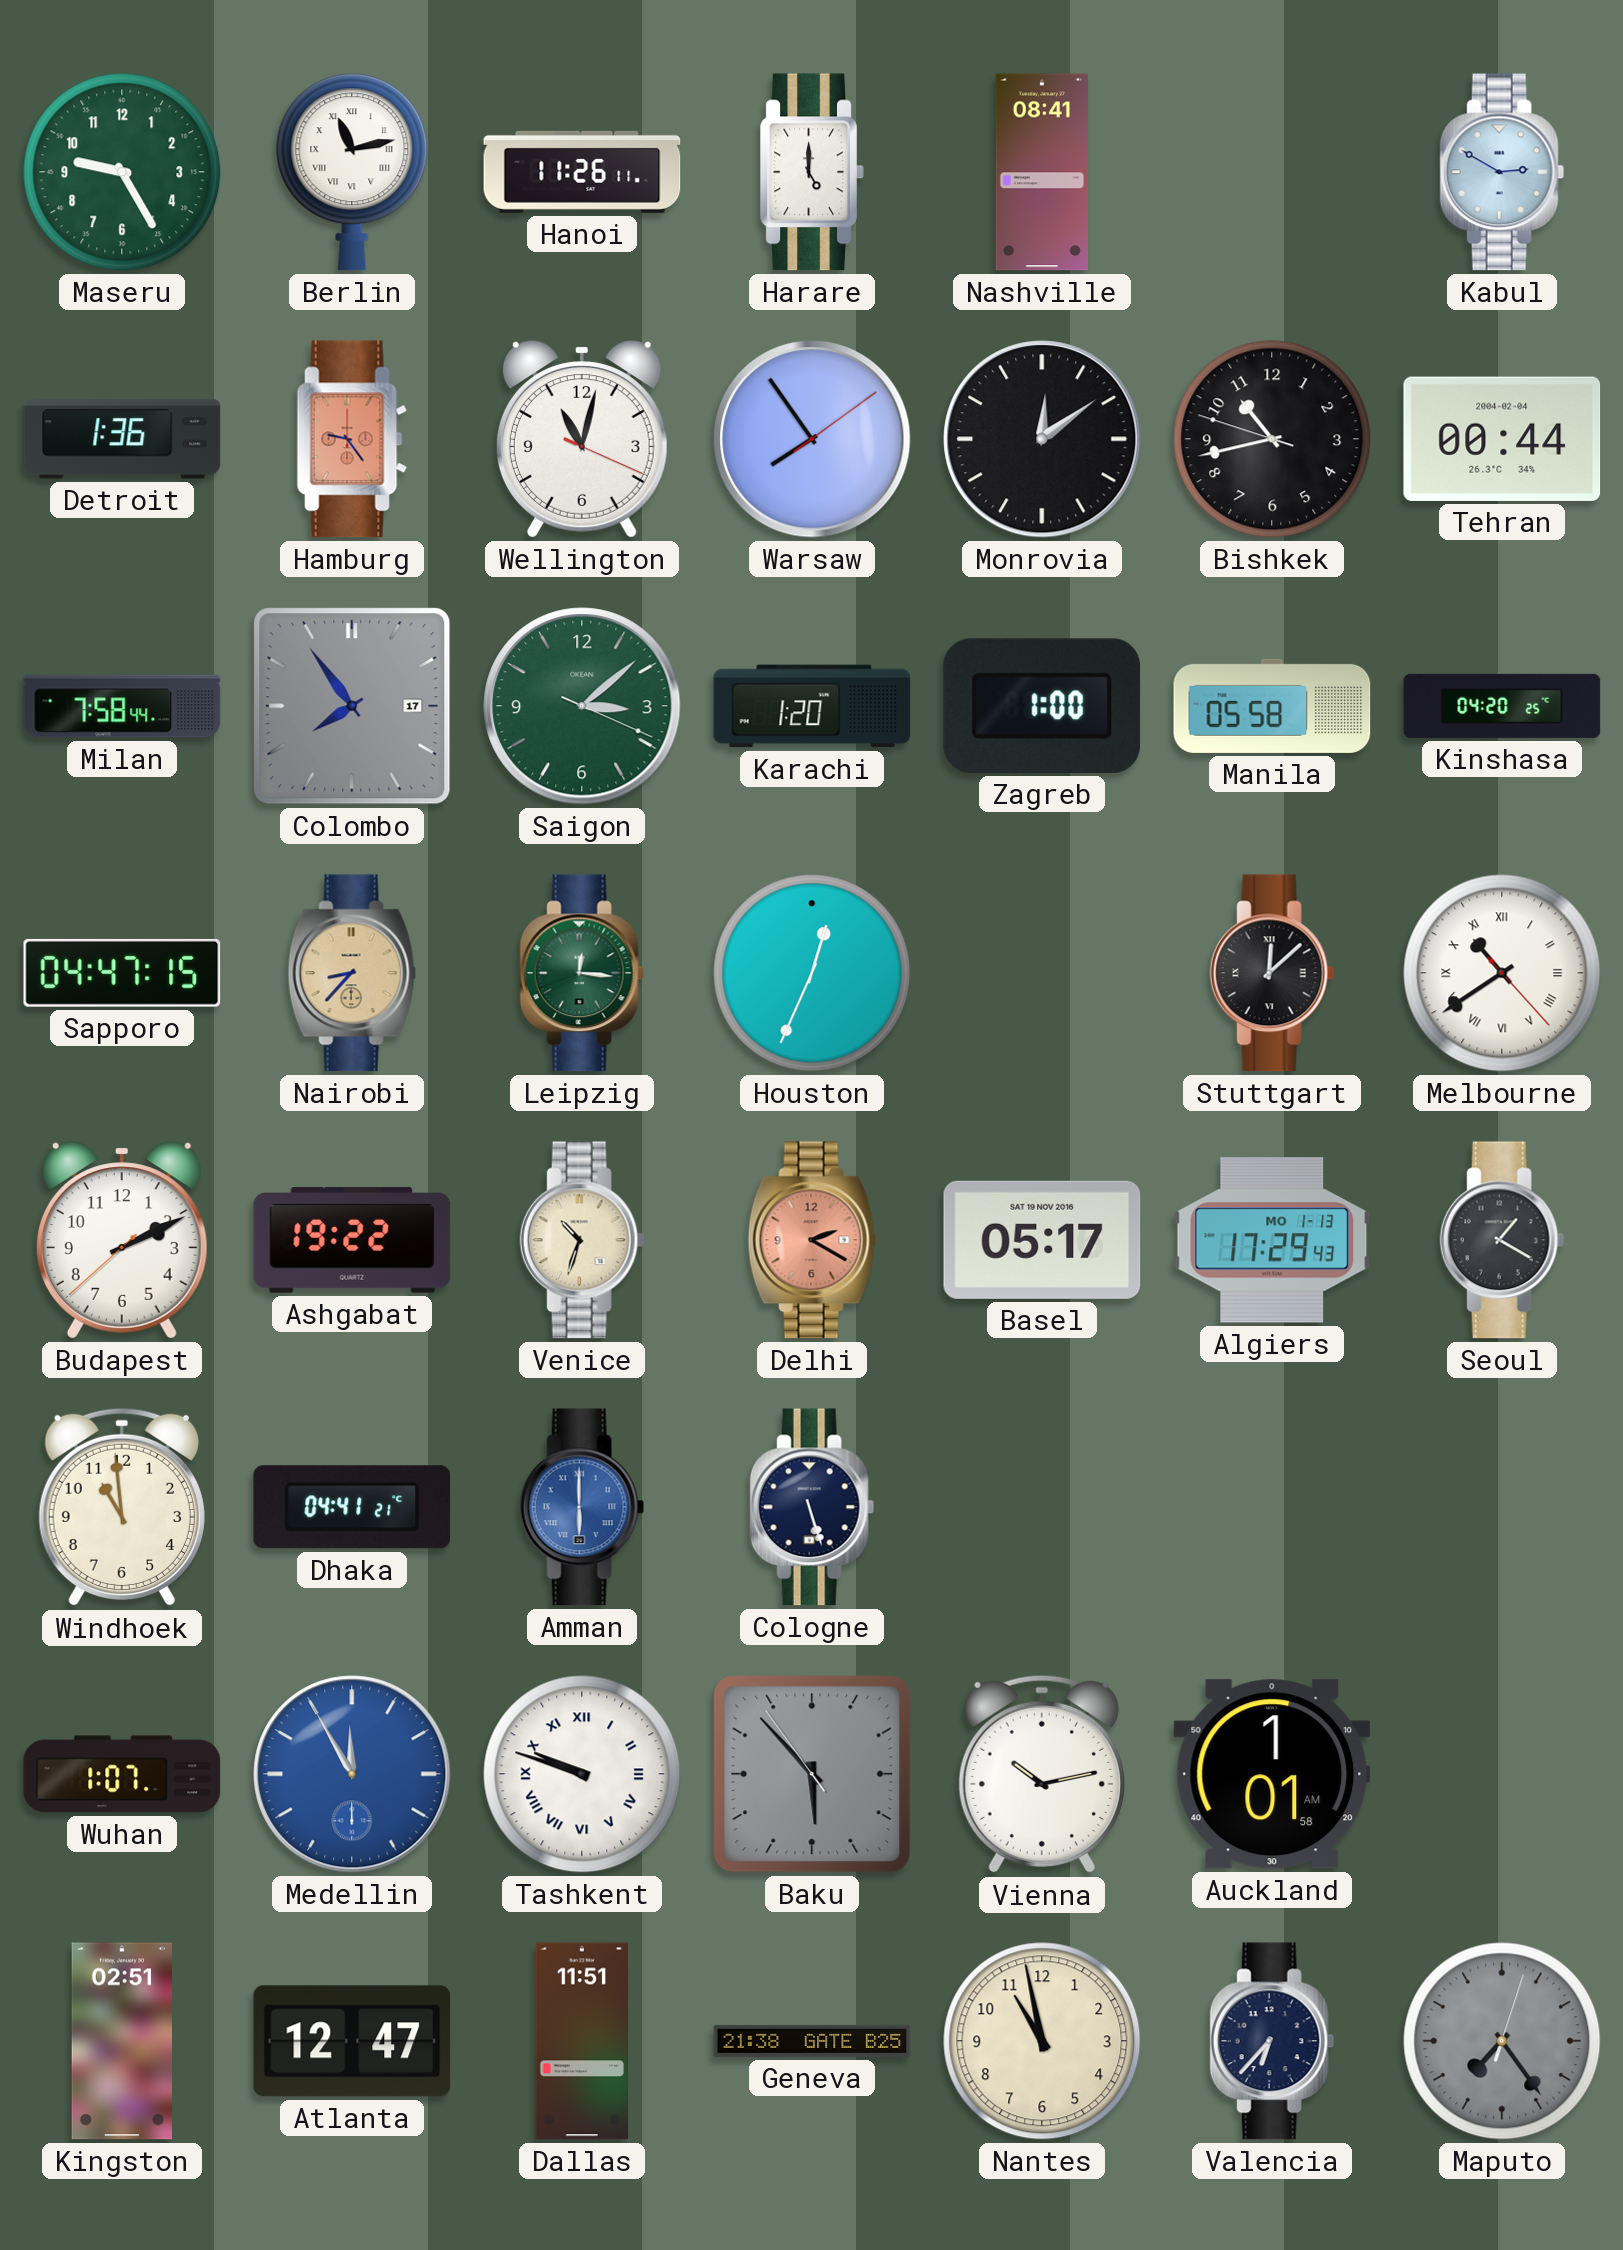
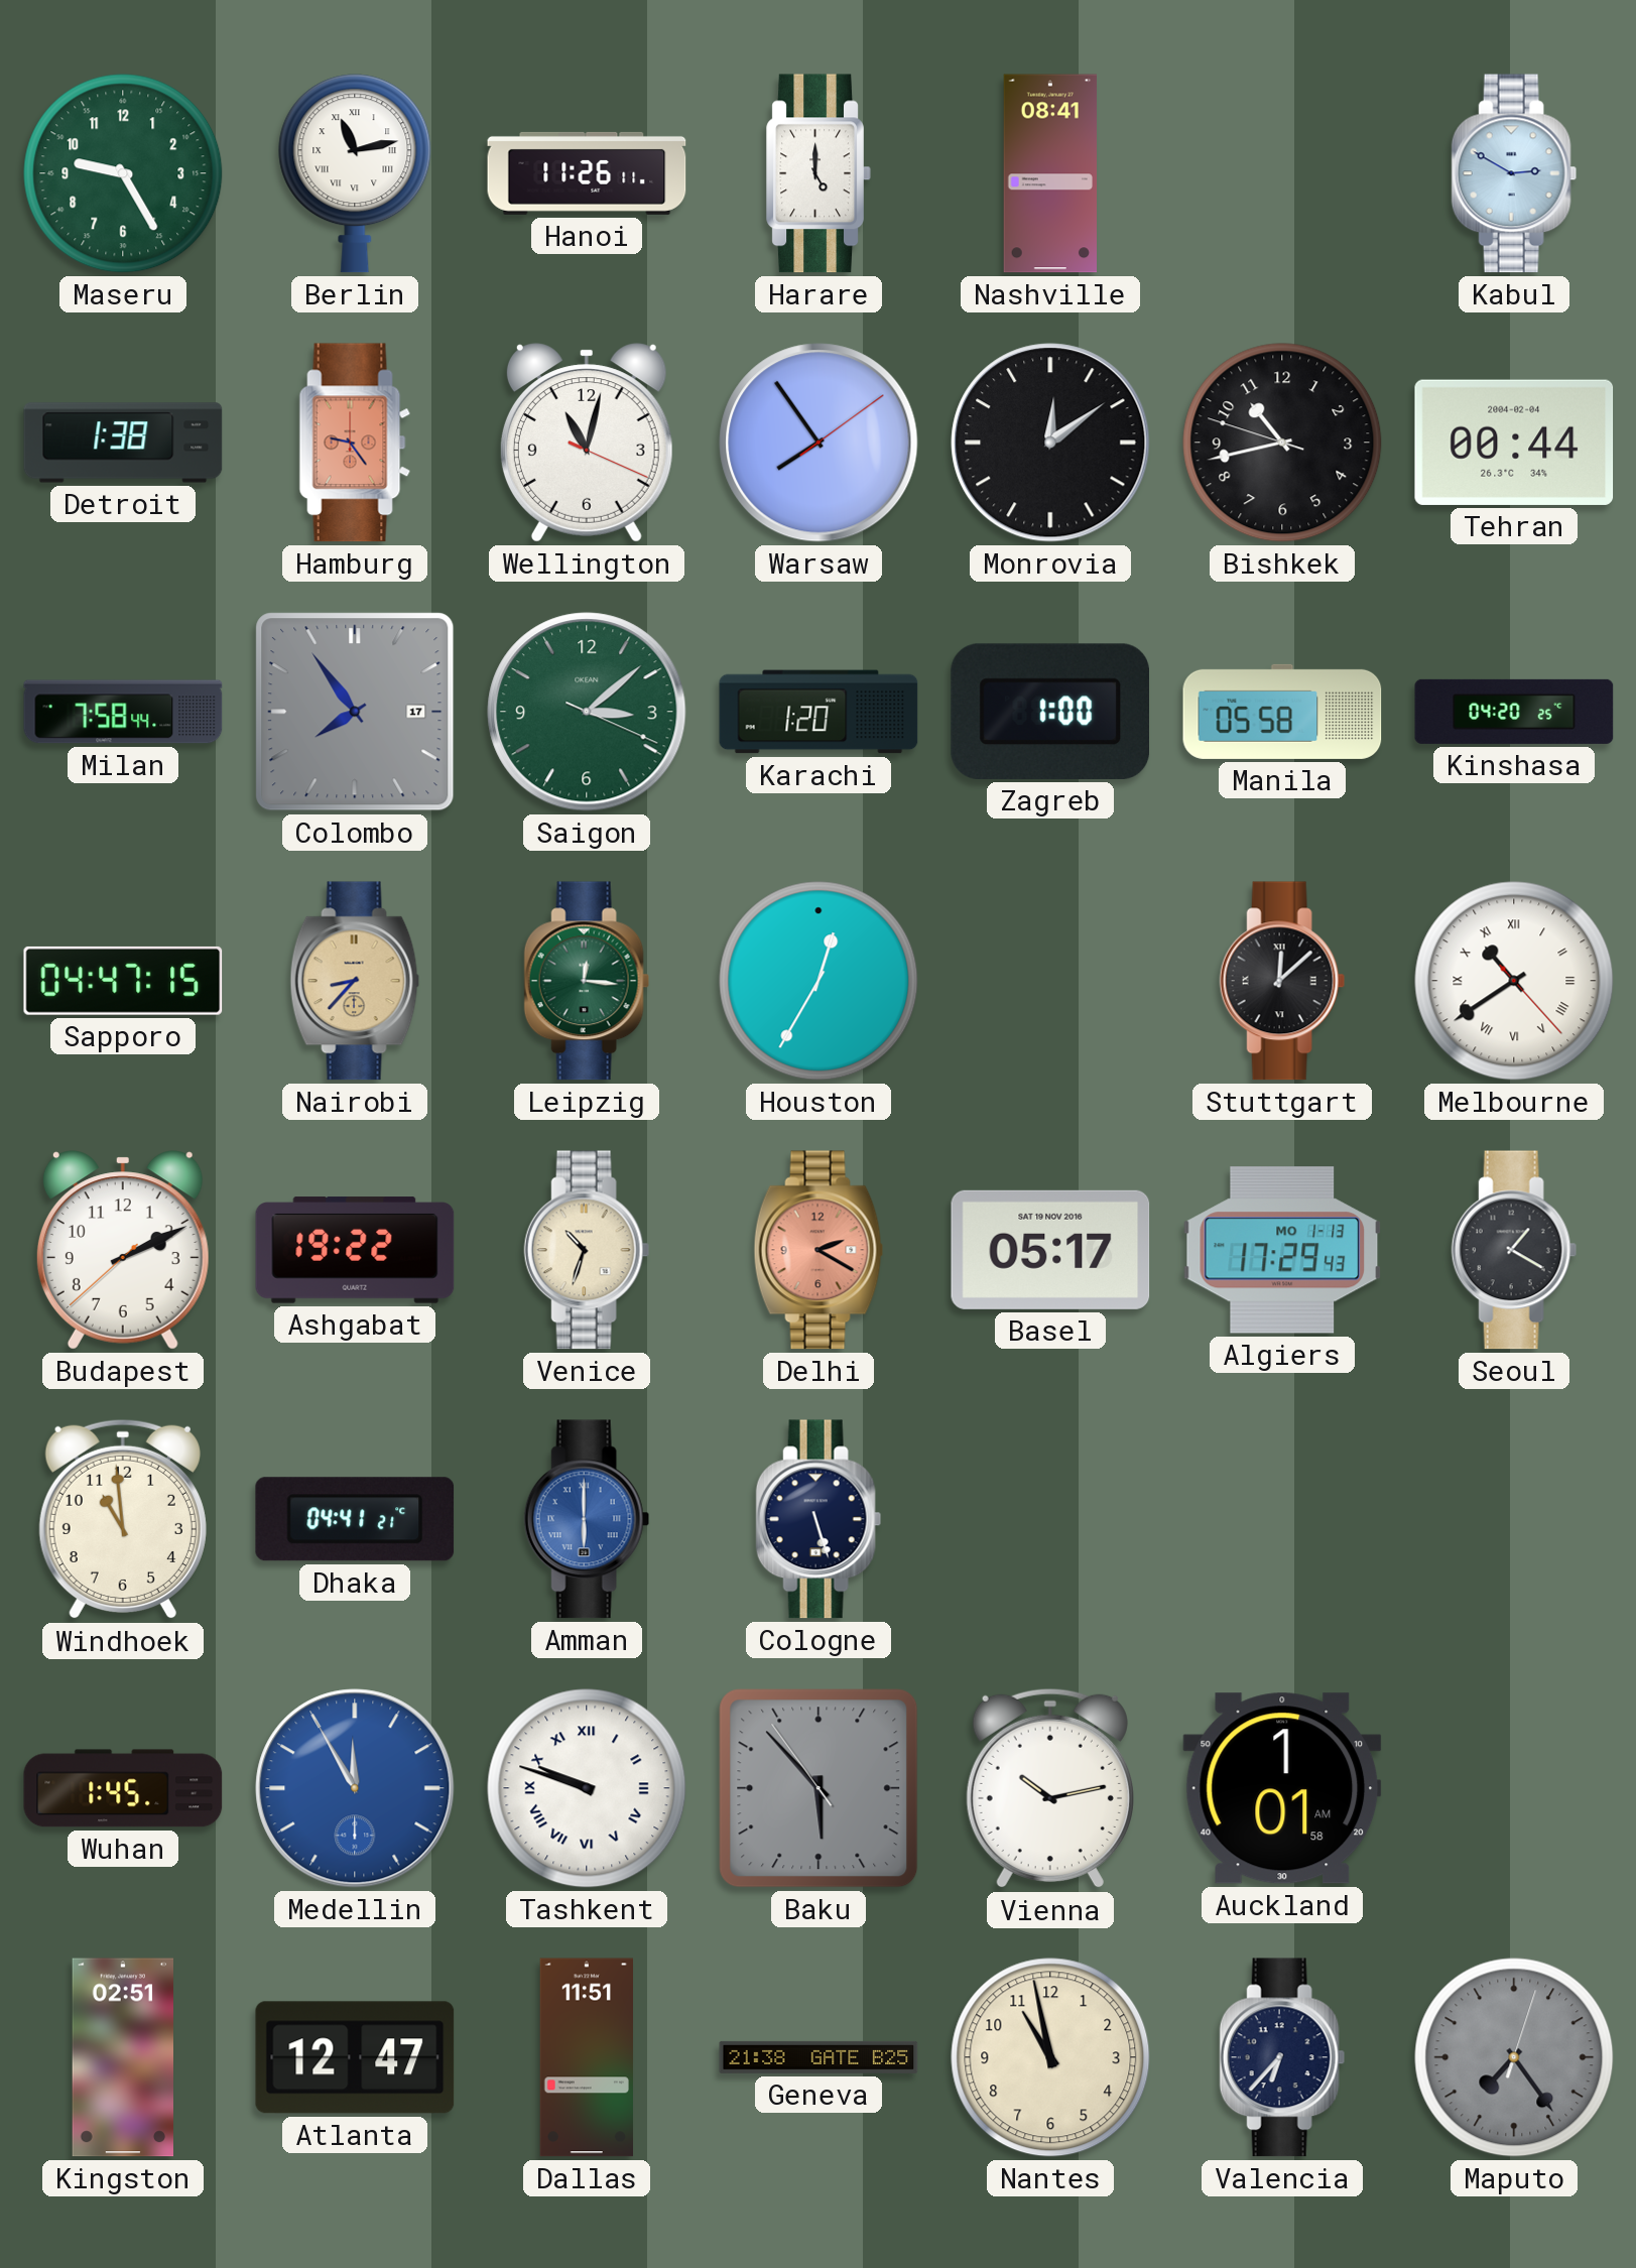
Detroit: 1:36 -> 1:38
Houston: 12:34 -> 12:35
Wuhan: 1:07 -> 1:45
